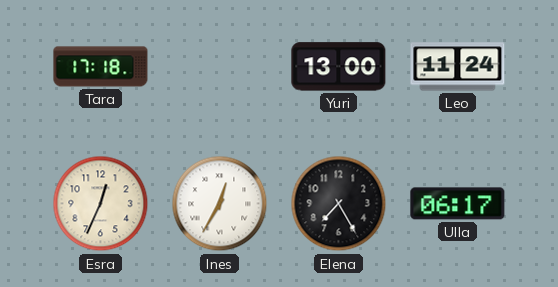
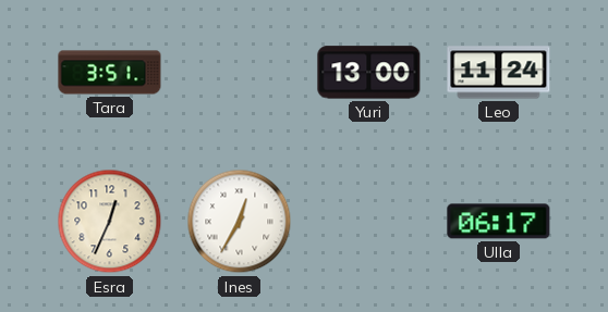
Tara: 17:18 -> 3:51
Elena: 7:25 -> none
